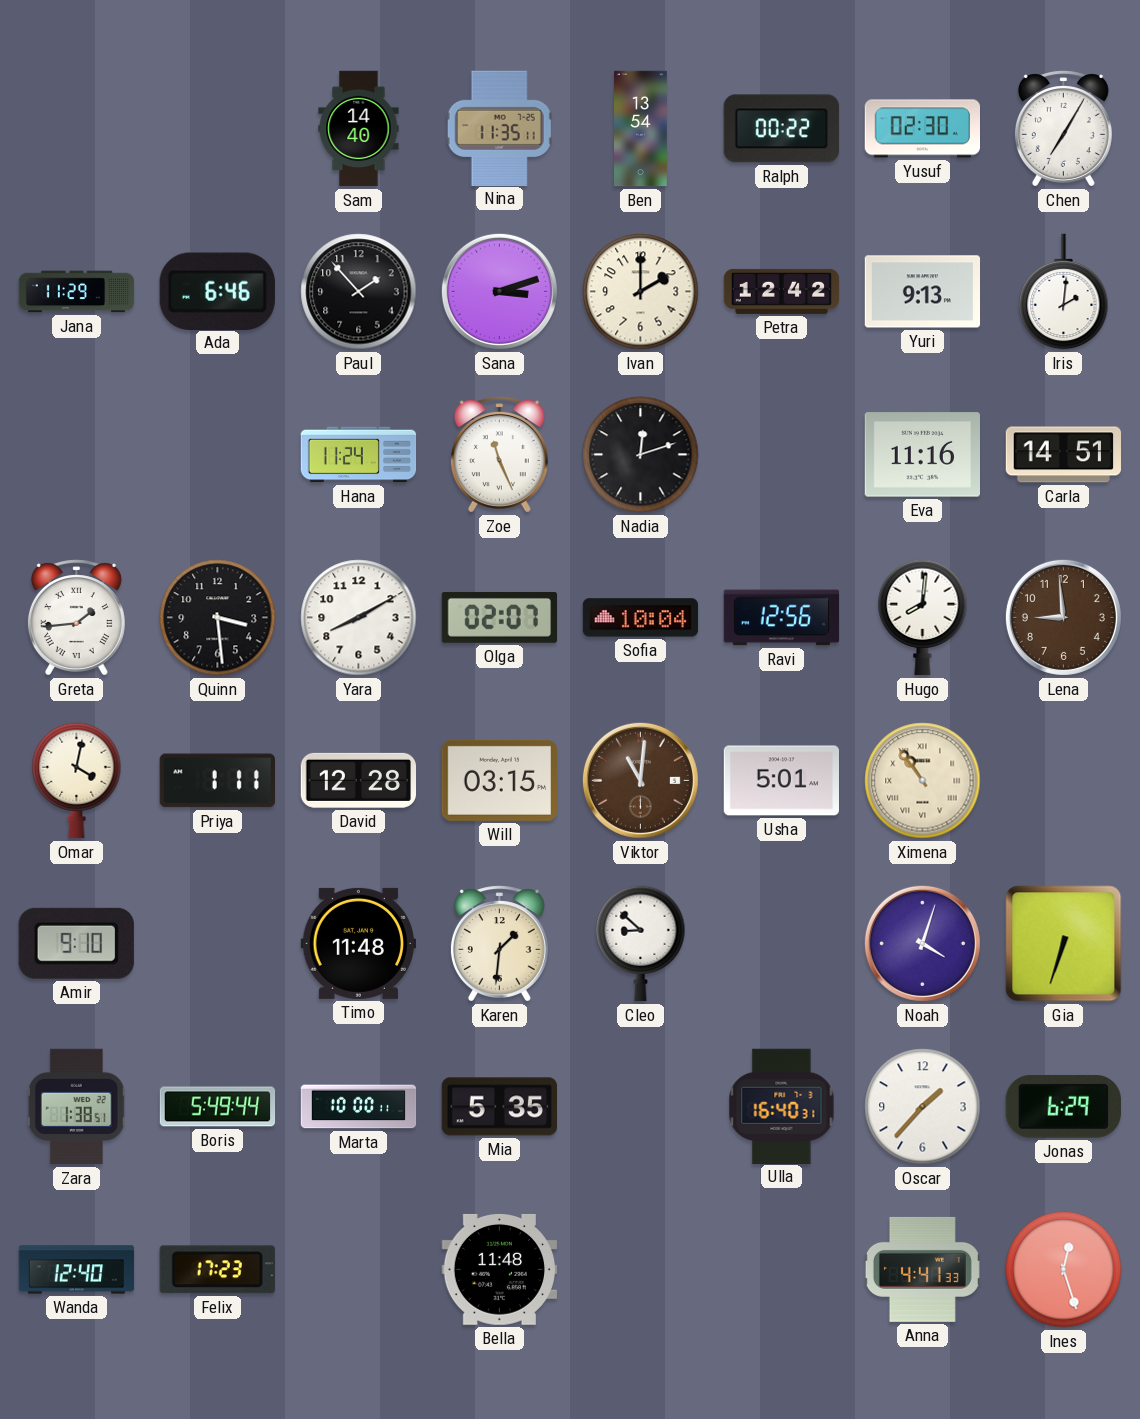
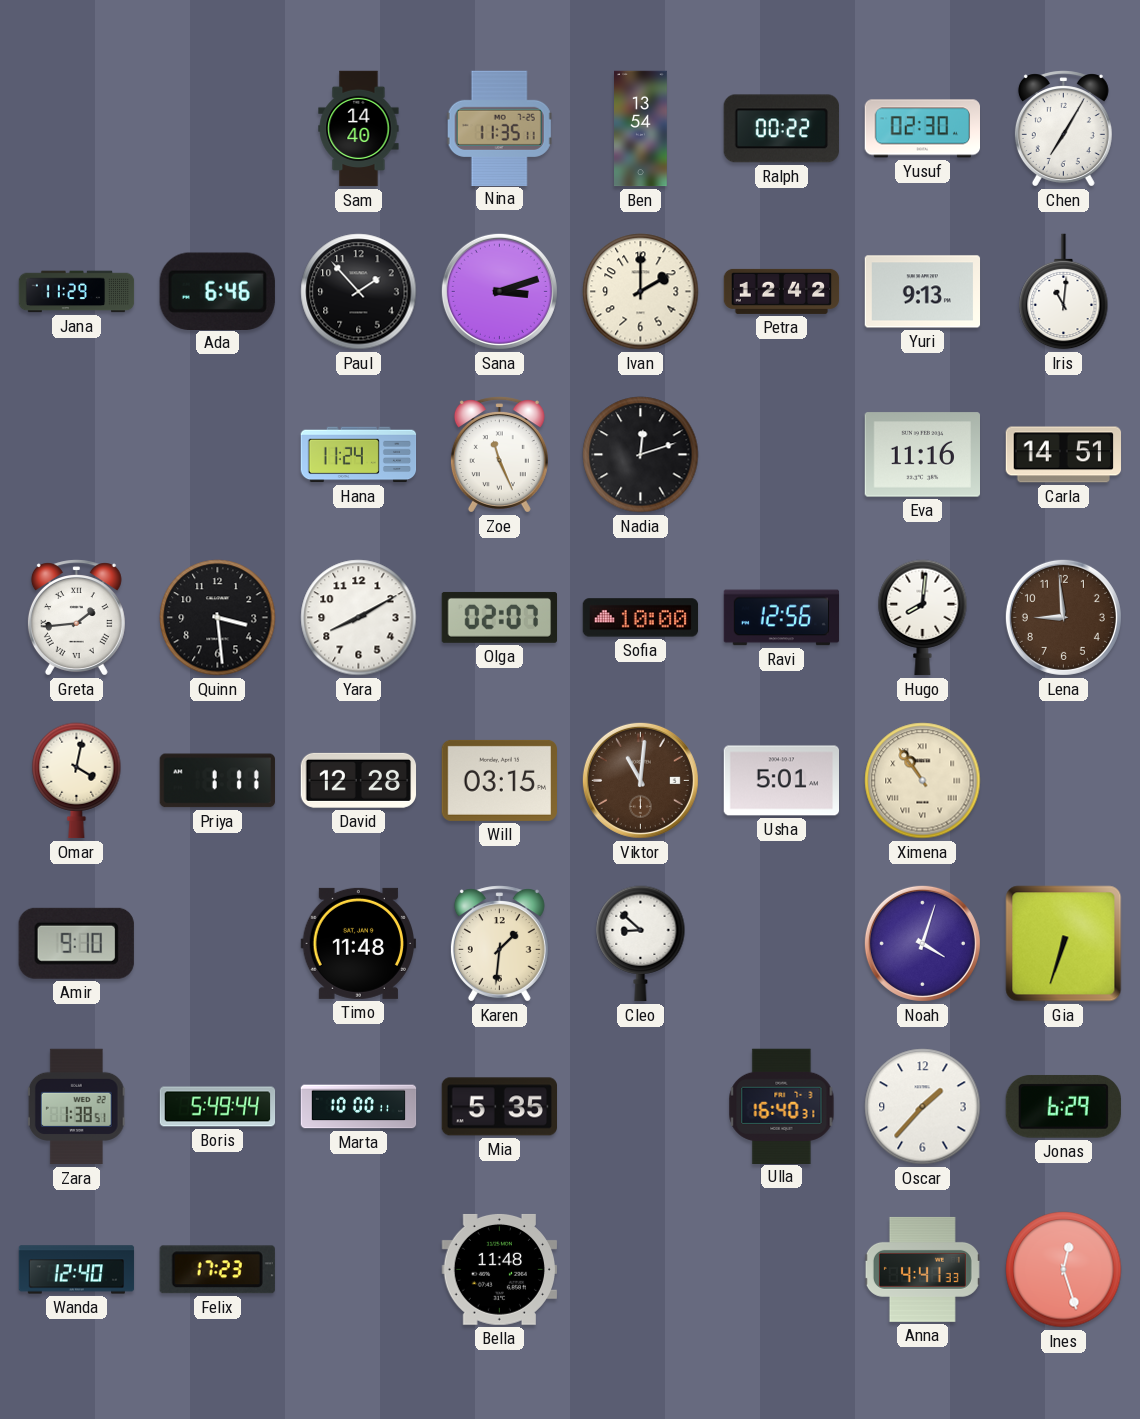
Iris: 2:01 -> 11:01
Sofia: 10:04 -> 10:00
